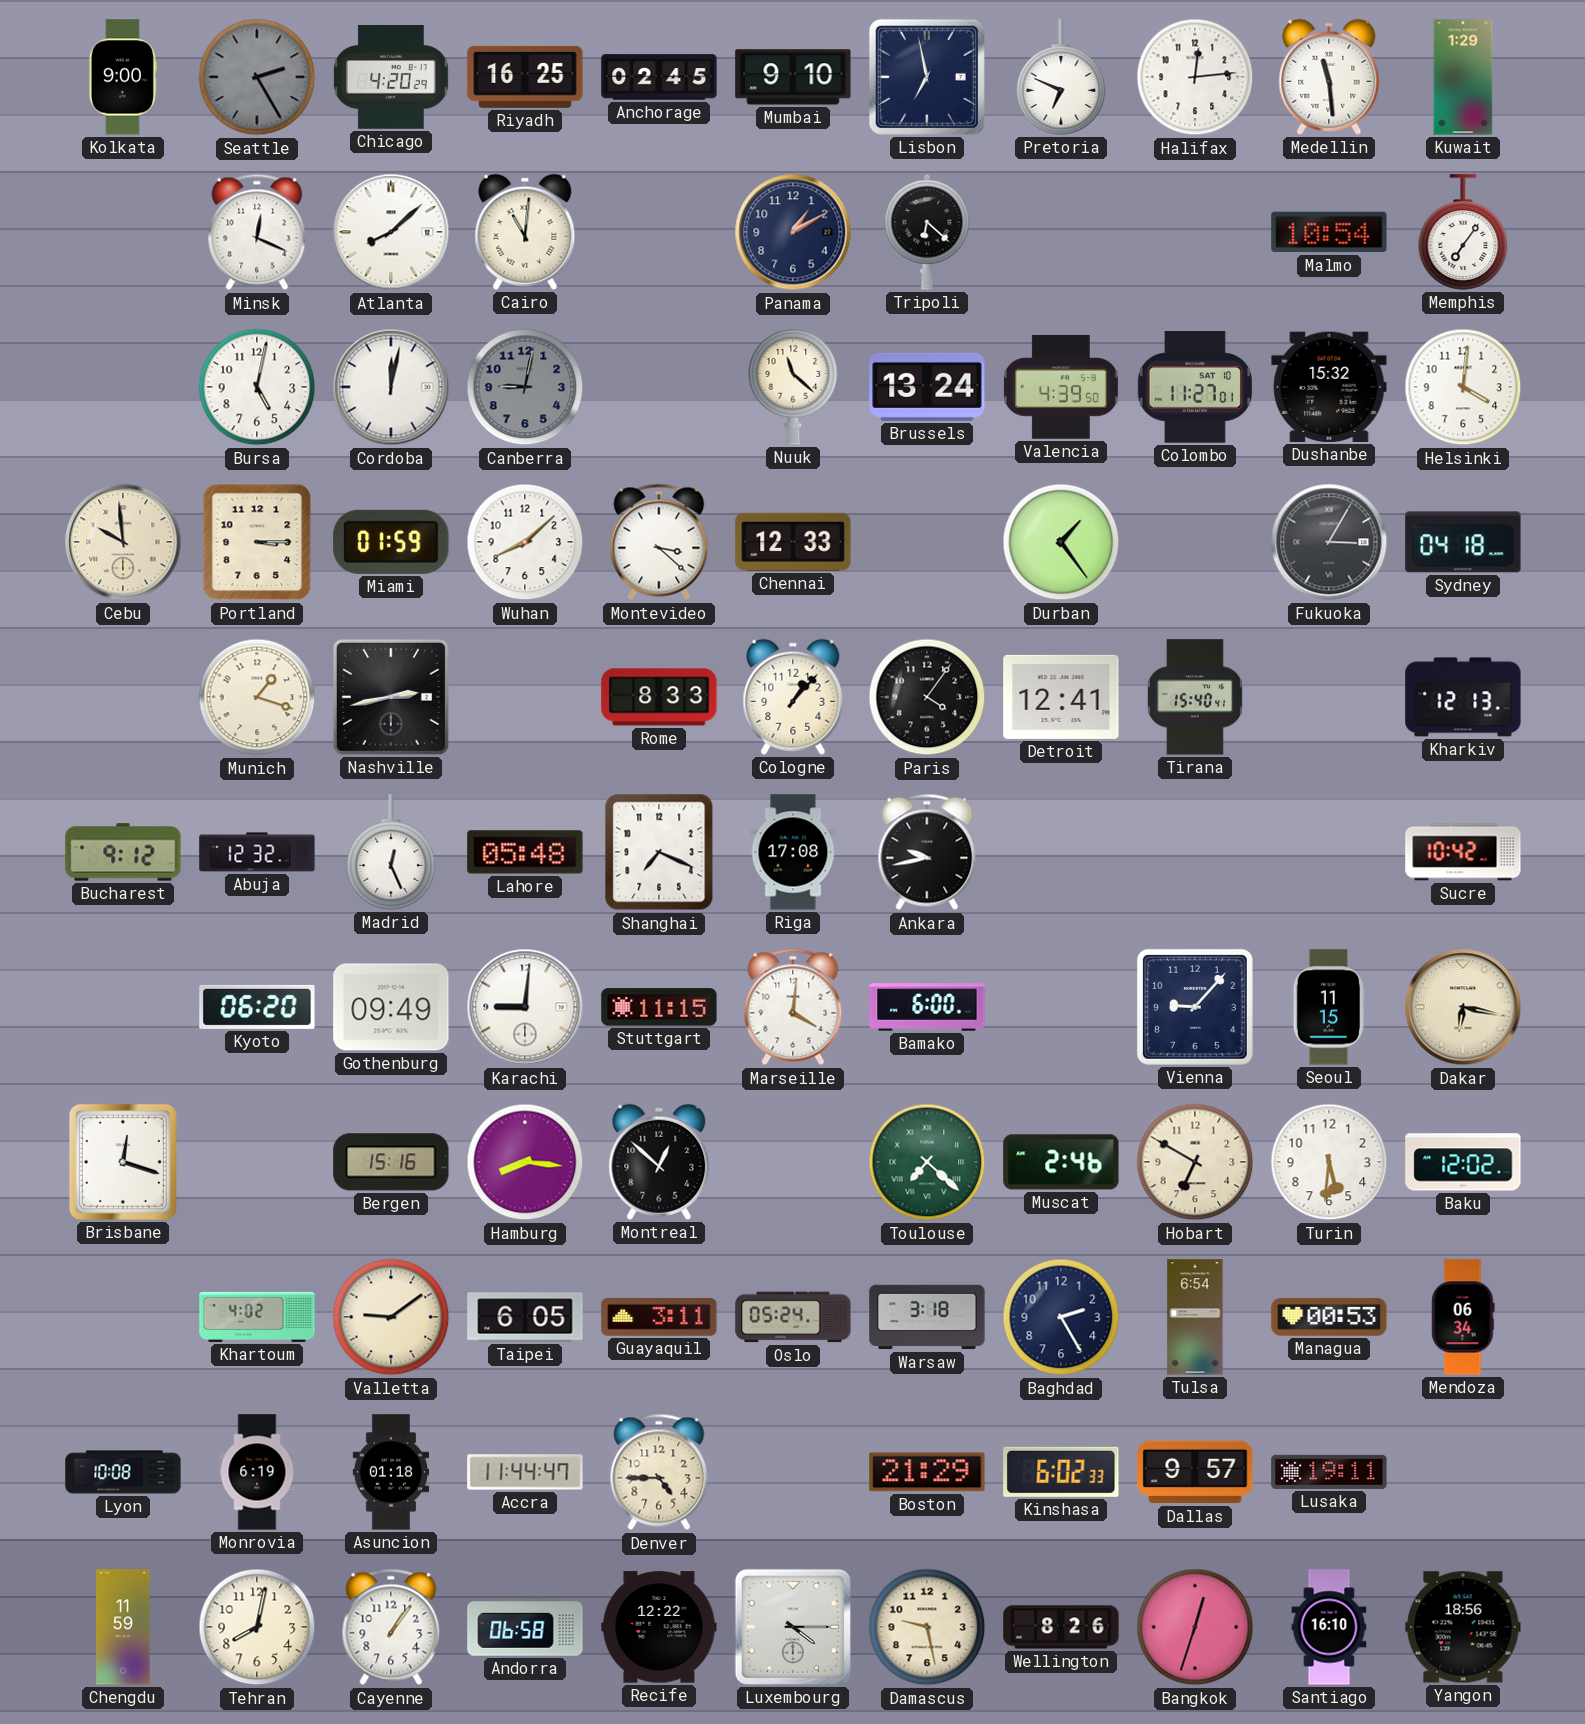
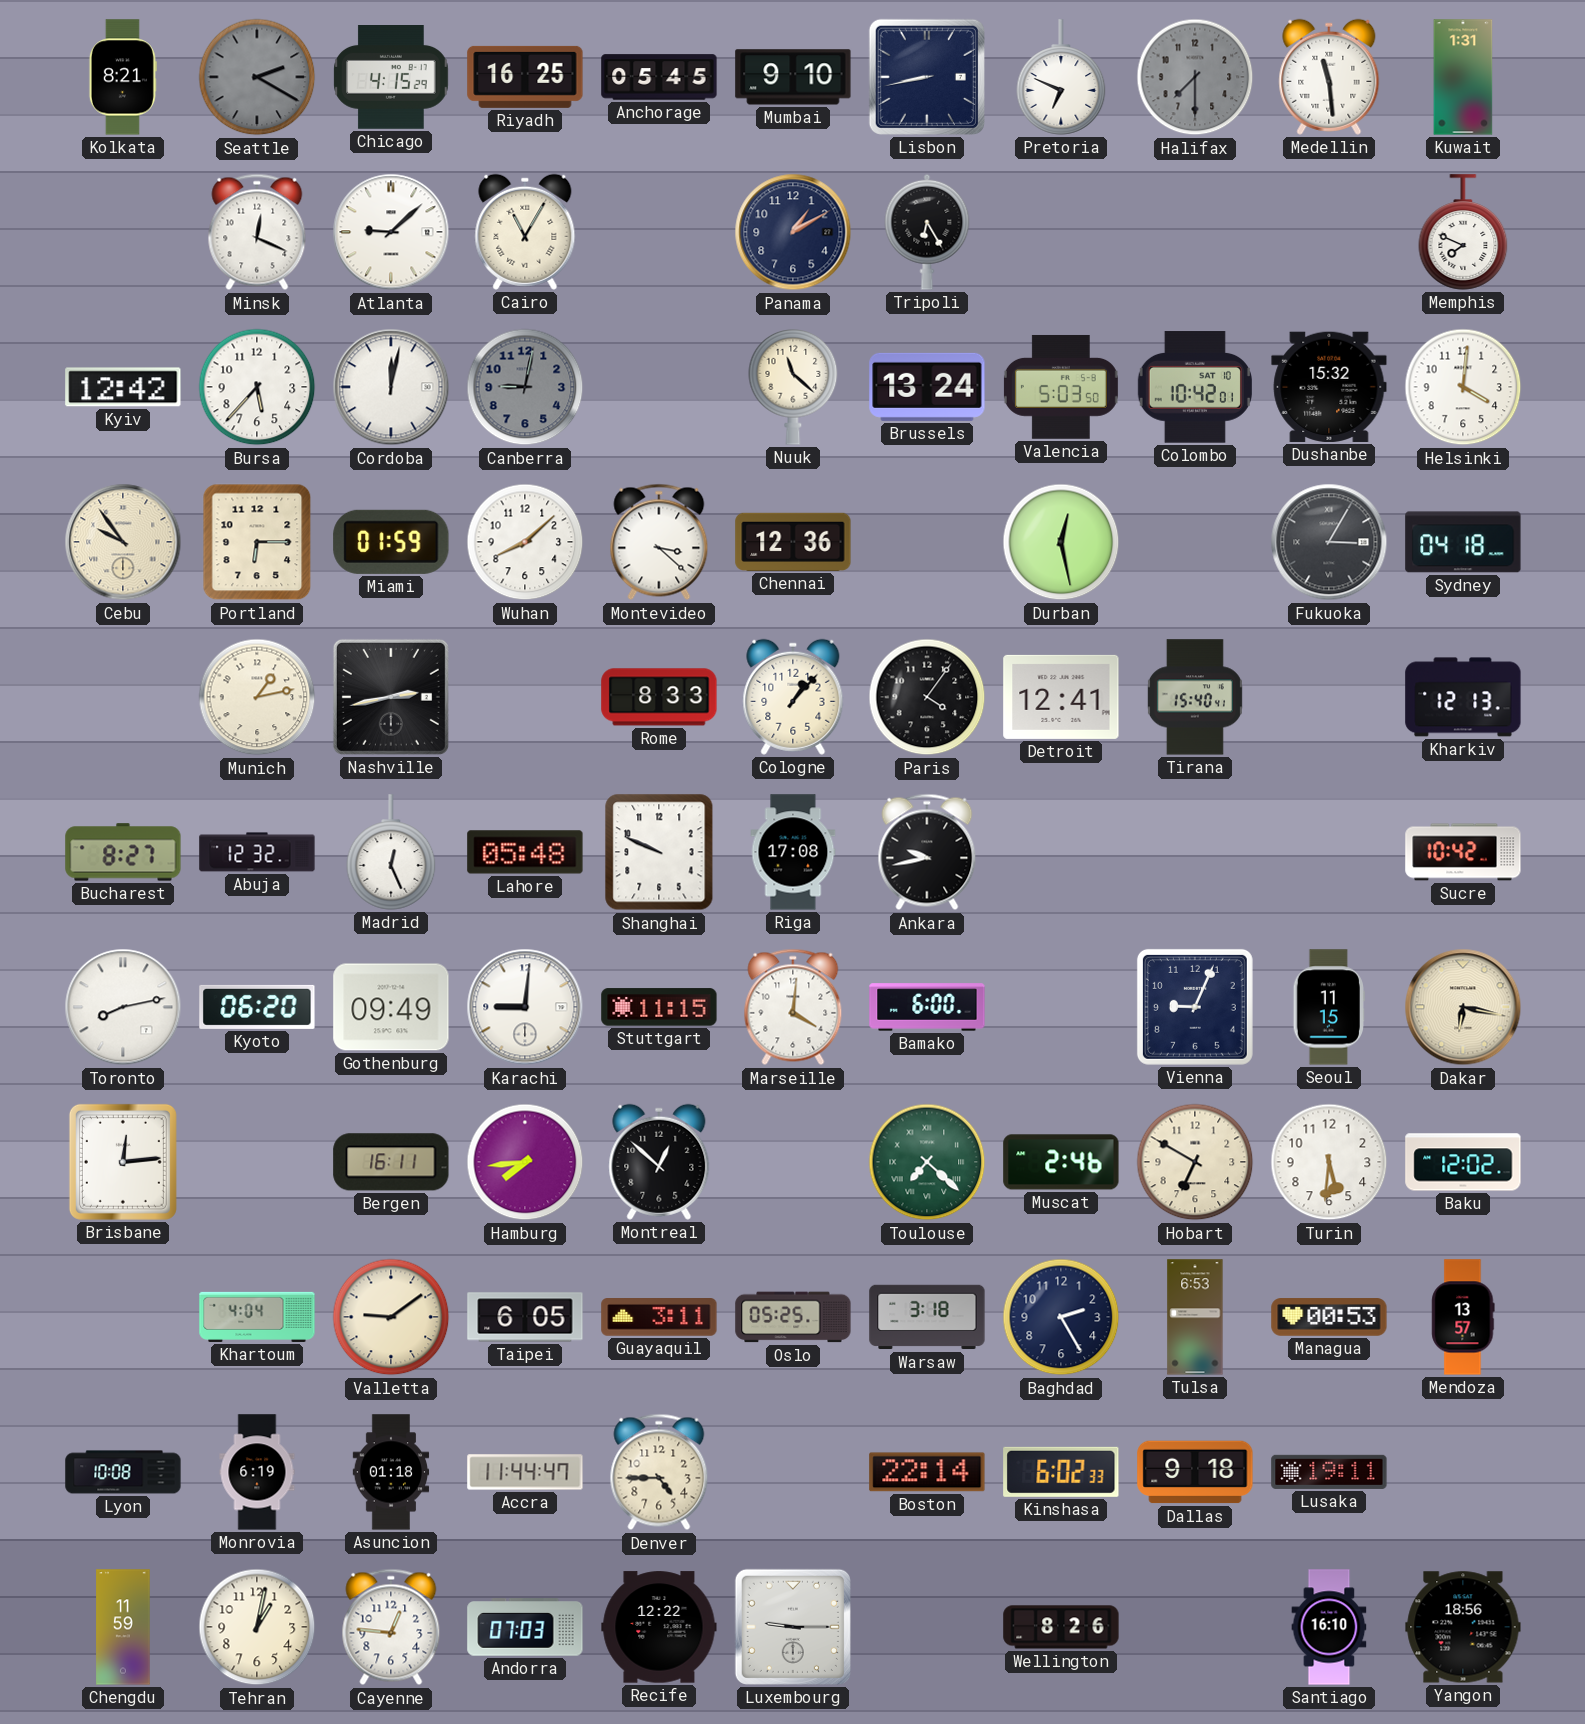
Kolkata: 9:00 -> 8:21
Seattle: 2:25 -> 2:20
Chicago: 4:20 -> 4:15
Anchorage: 02:45 -> 05:45
Lisbon: 6:58 -> 8:43
Halifax: 12:14 -> 7:30
Halifax dial: white -> grey
Kuwait: 1:29 -> 1:31
Atlanta: 8:08 -> 9:08
Cairo: 11:01 -> 11:05
Tripoli: 6:22 -> 6:25
Malmo: 10:54 -> none
Memphis: 7:06 -> 7:49
Kyiv: none -> 12:42
Bursa: 5:02 -> 5:37
Valencia: 4:39 -> 5:03
Colombo: 11:27 -> 10:42
Cebu: 9:59 -> 9:54
Portland: 3:15 -> 6:15
Chennai: 12:33 -> 12:36
Durban: 1:24 -> 12:28
Munich: 1:18 -> 1:13
Bucharest: 9:12 -> 8:27
Shanghai: 7:19 -> 9:49
Toronto: none -> 8:13
Vienna: 9:07 -> 9:04
Brisbane: 12:18 -> 12:14
Bergen: 15:16 -> 16:11
Hamburg: 8:16 -> 7:44
Khartoum: 4:02 -> 4:04
Oslo: 05:24 -> 05:25
Tulsa: 6:54 -> 6:53
Mendoza: 06:34 -> 13:57
Boston: 21:29 -> 22:14
Dallas: 9:57 -> 9:18
Tehran: 8:02 -> 1:02
Cayenne: 1:06 -> 12:46
Andorra: 06:58 -> 07:03
Luxembourg: 4:15 -> 9:15
Damascus: 9:28 -> none
Bangkok: 12:33 -> none
